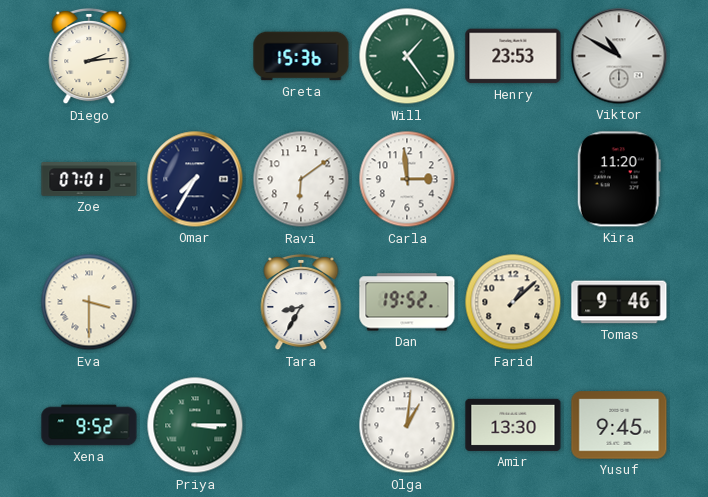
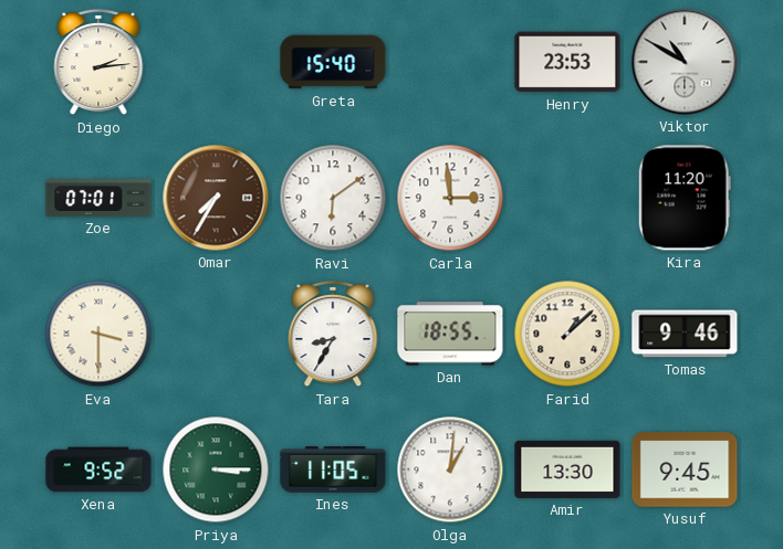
Greta: 15:36 -> 15:40
Will: 1:24 -> none
Omar dial: navy -> brown
Dan: 19:52 -> 18:55
Ines: none -> 11:05
